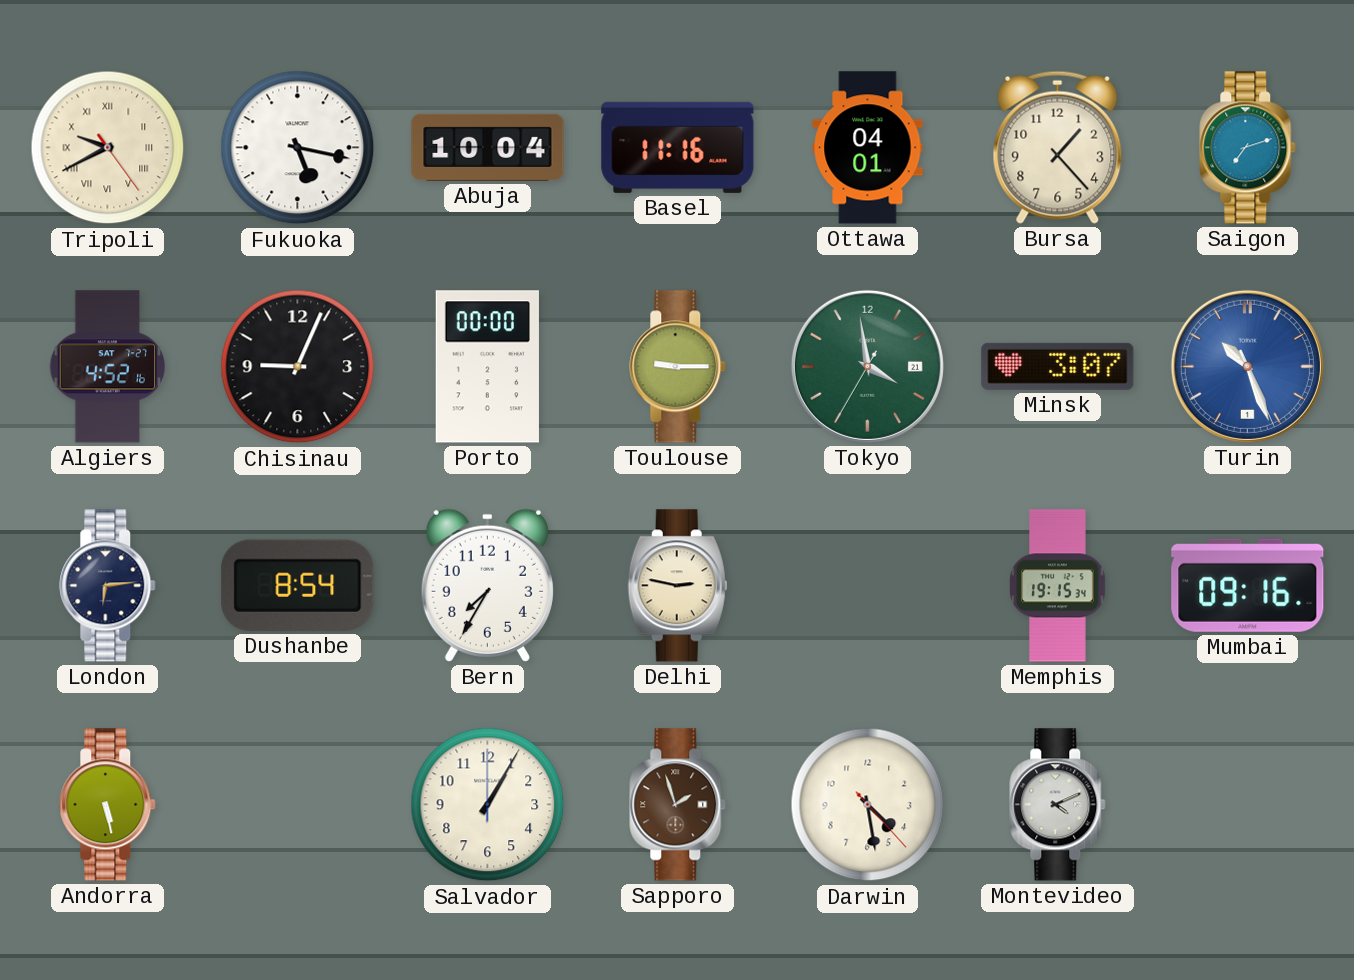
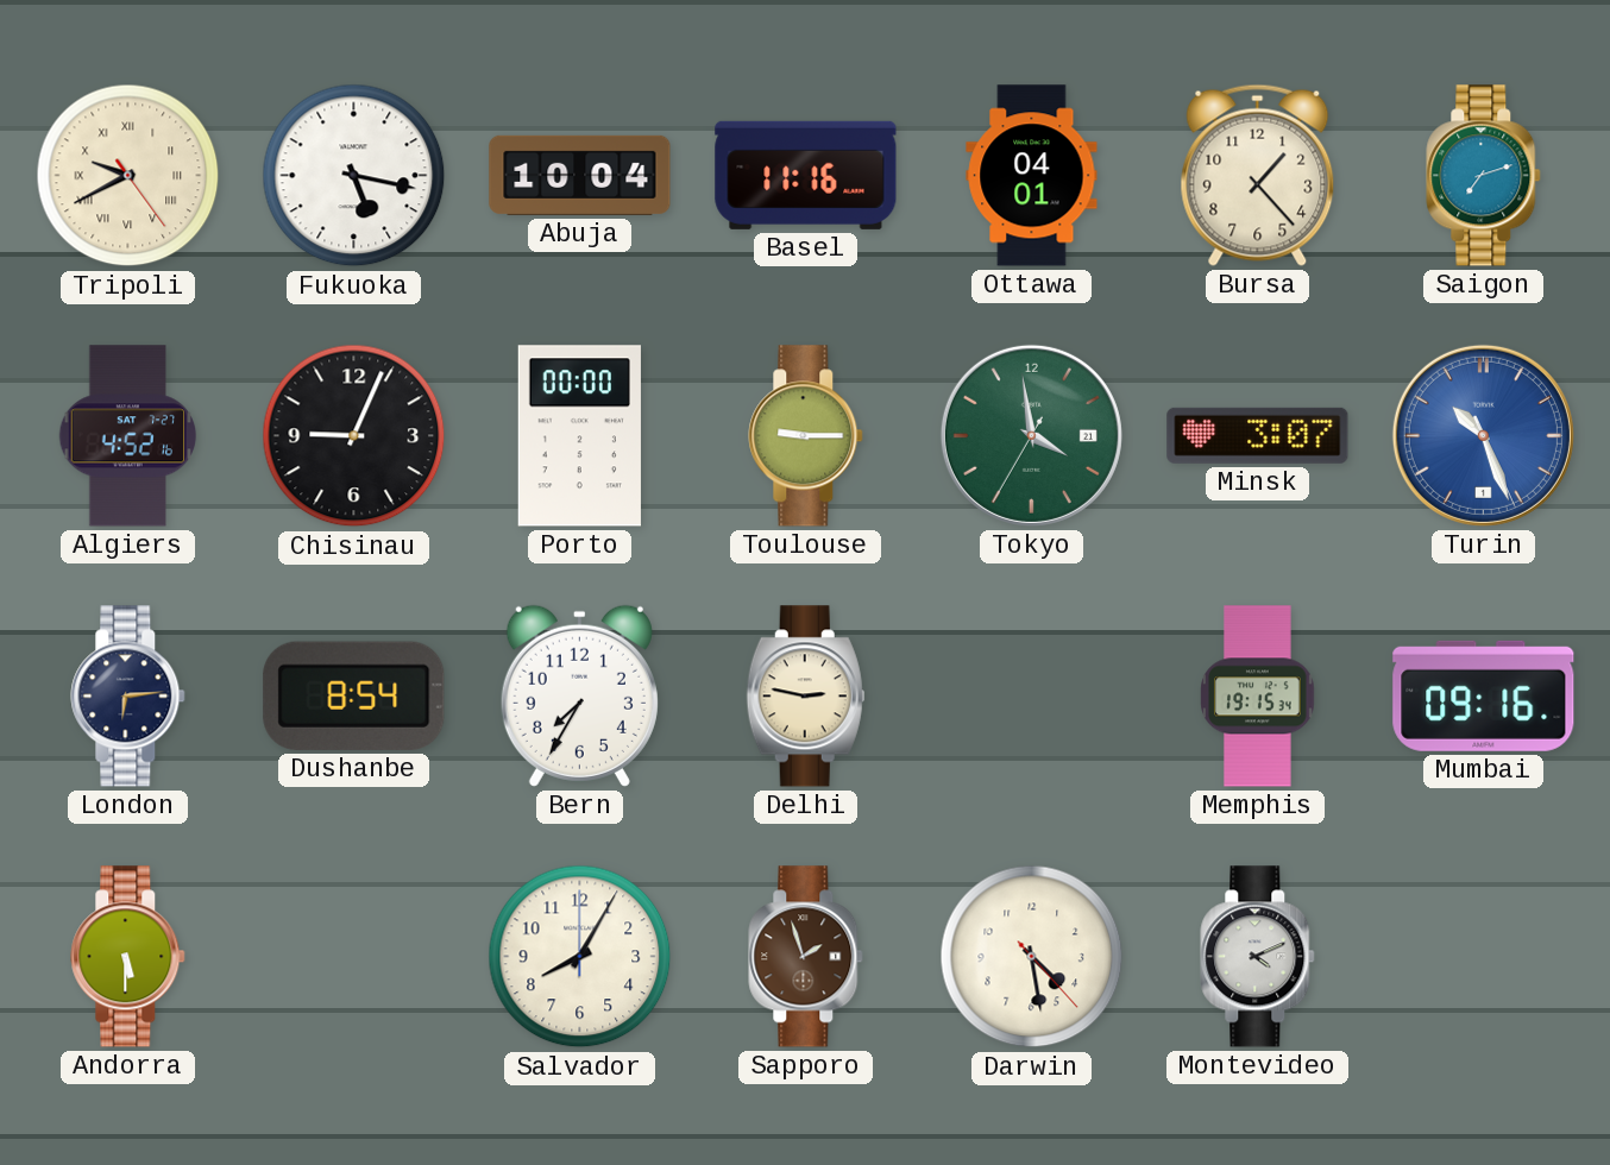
Andorra: 5:28 -> 5:30
Salvador: 1:05 -> 8:05
